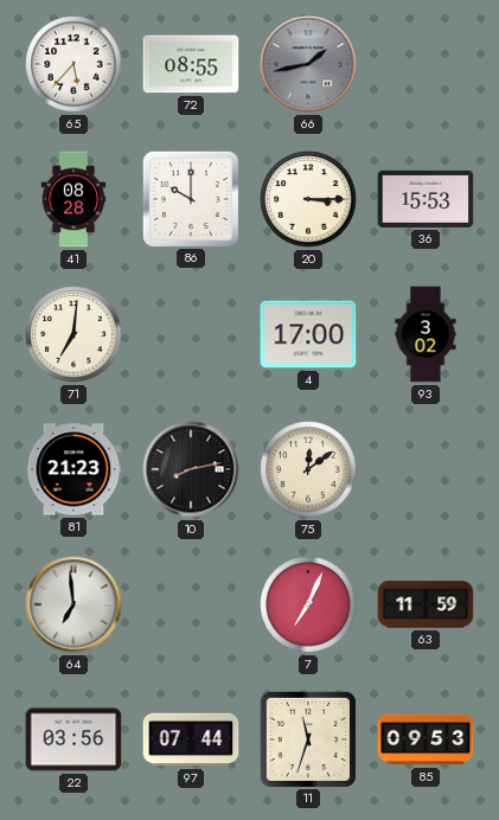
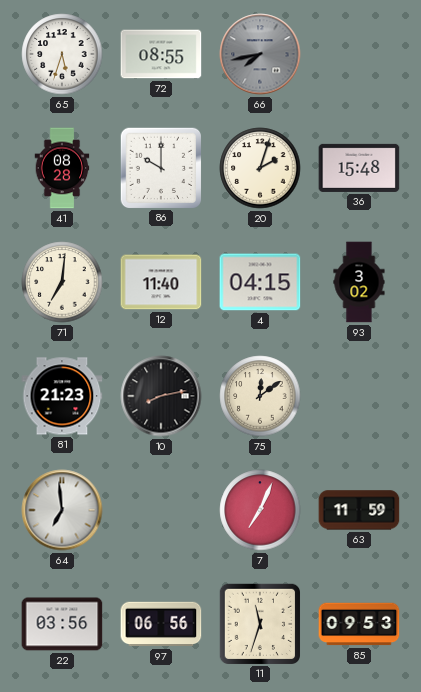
65: 5:37 -> 5:33
66: 1:43 -> 7:43
20: 3:15 -> 2:03
36: 15:53 -> 15:48
12: none -> 11:40
4: 17:00 -> 04:15
97: 07:44 -> 06:56
